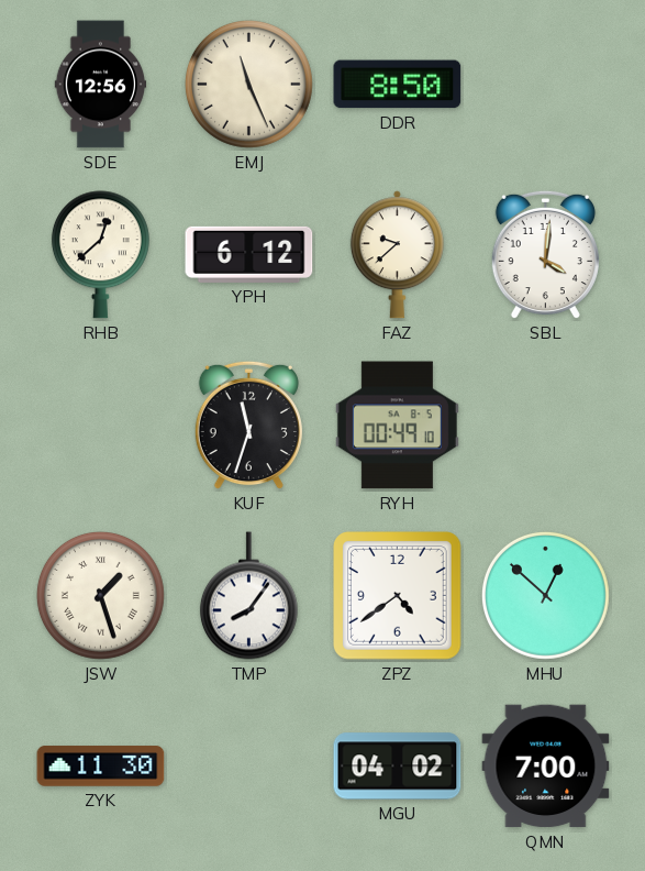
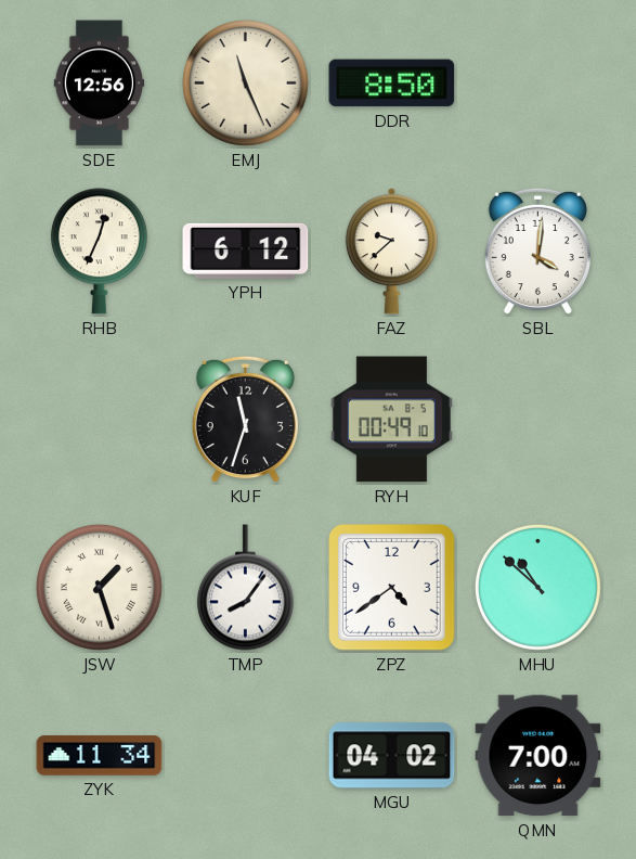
RHB: 12:38 -> 12:34
MHU: 12:52 -> 10:52
ZYK: 11:30 -> 11:34
